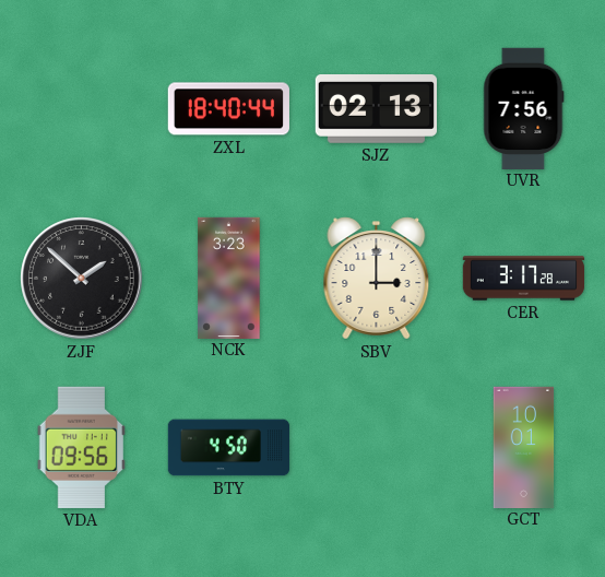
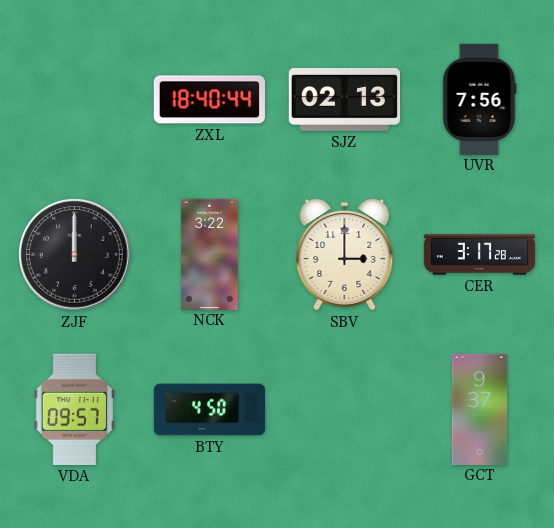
ZJF: 1:52 -> 12:00
NCK: 3:23 -> 3:22
VDA: 09:56 -> 09:57
GCT: 10:01 -> 9:37
